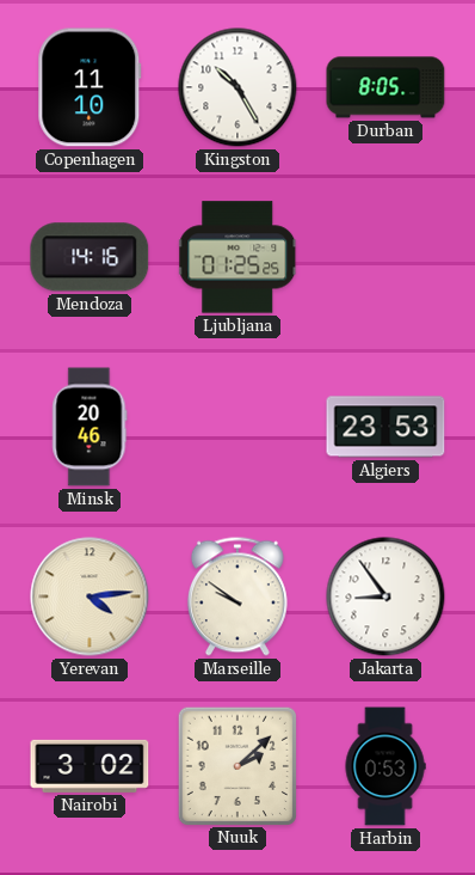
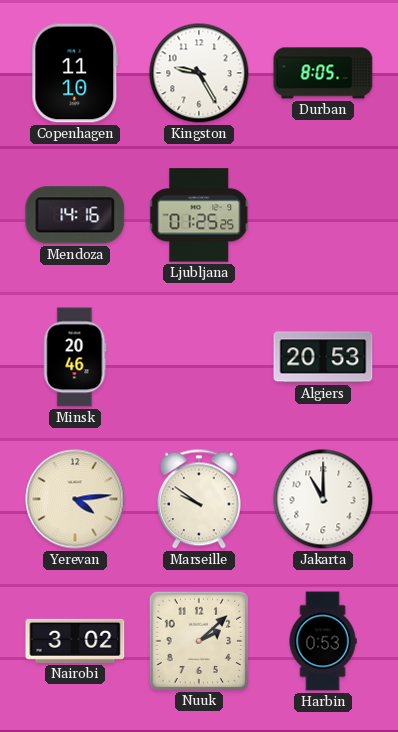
Kingston: 10:25 -> 9:25
Algiers: 23:53 -> 20:53
Jakarta: 8:54 -> 11:00
